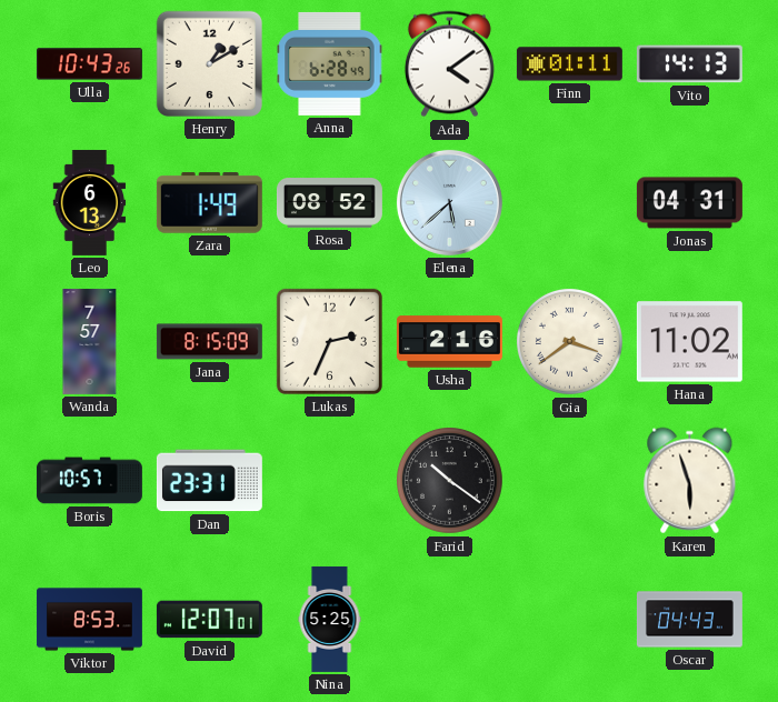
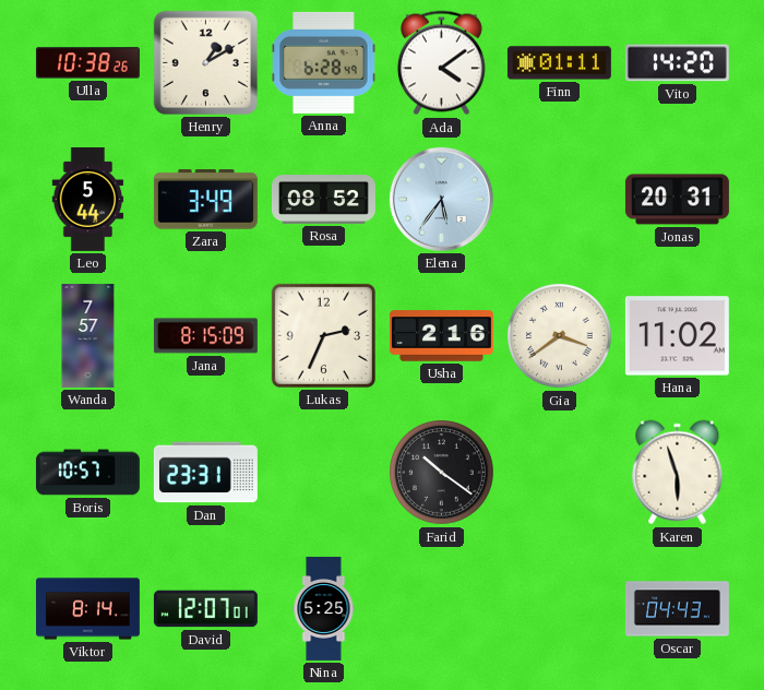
Ulla: 10:43 -> 10:38
Vito: 14:13 -> 14:20
Leo: 6:13 -> 5:44
Zara: 1:49 -> 3:49
Elena: 5:38 -> 5:36
Jonas: 04:31 -> 20:31
Viktor: 8:53 -> 8:14
